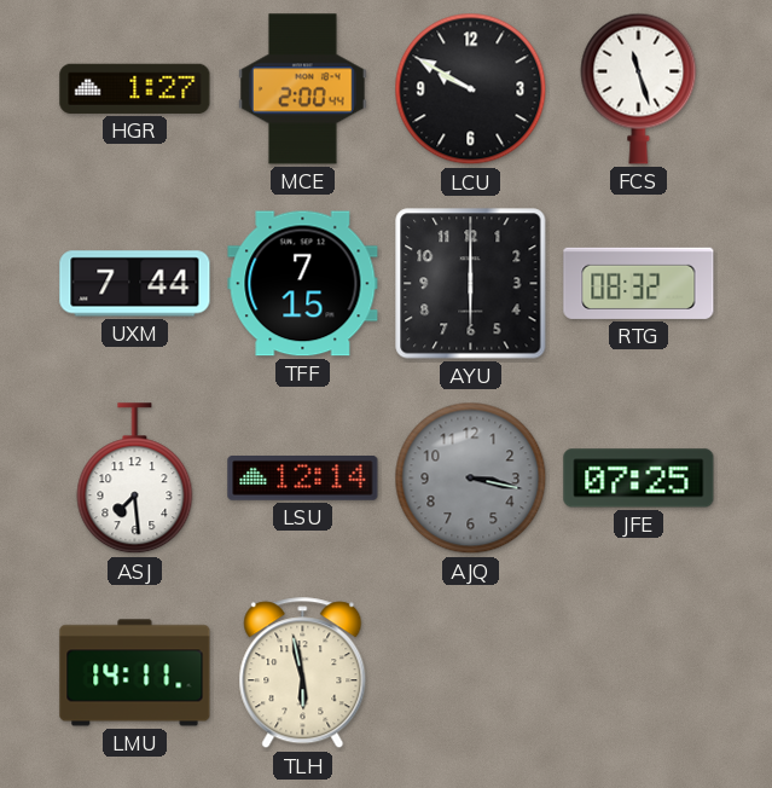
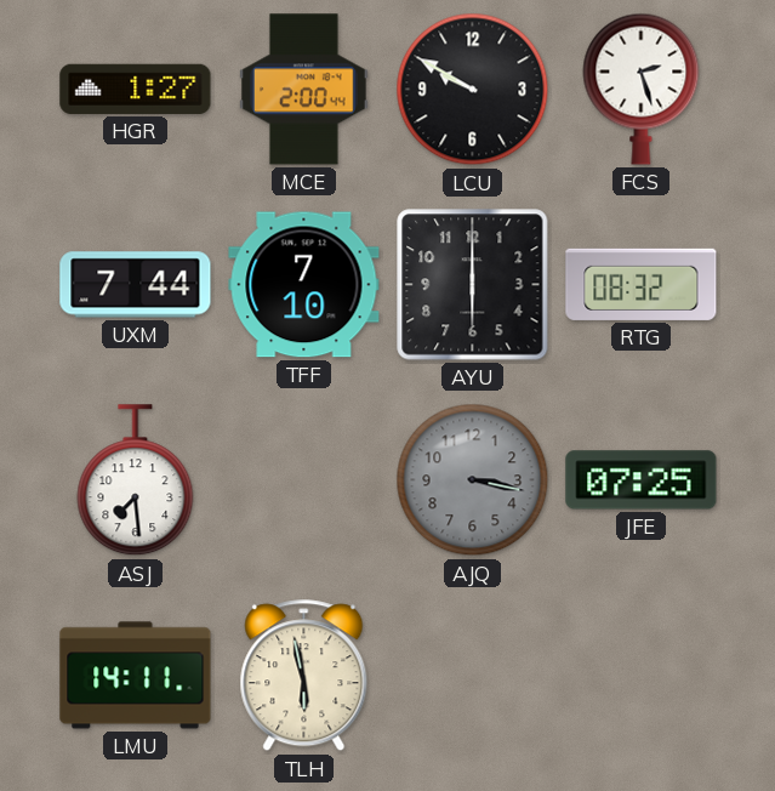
FCS: 11:27 -> 2:27
TFF: 7:15 -> 7:10
LSU: 12:14 -> none
